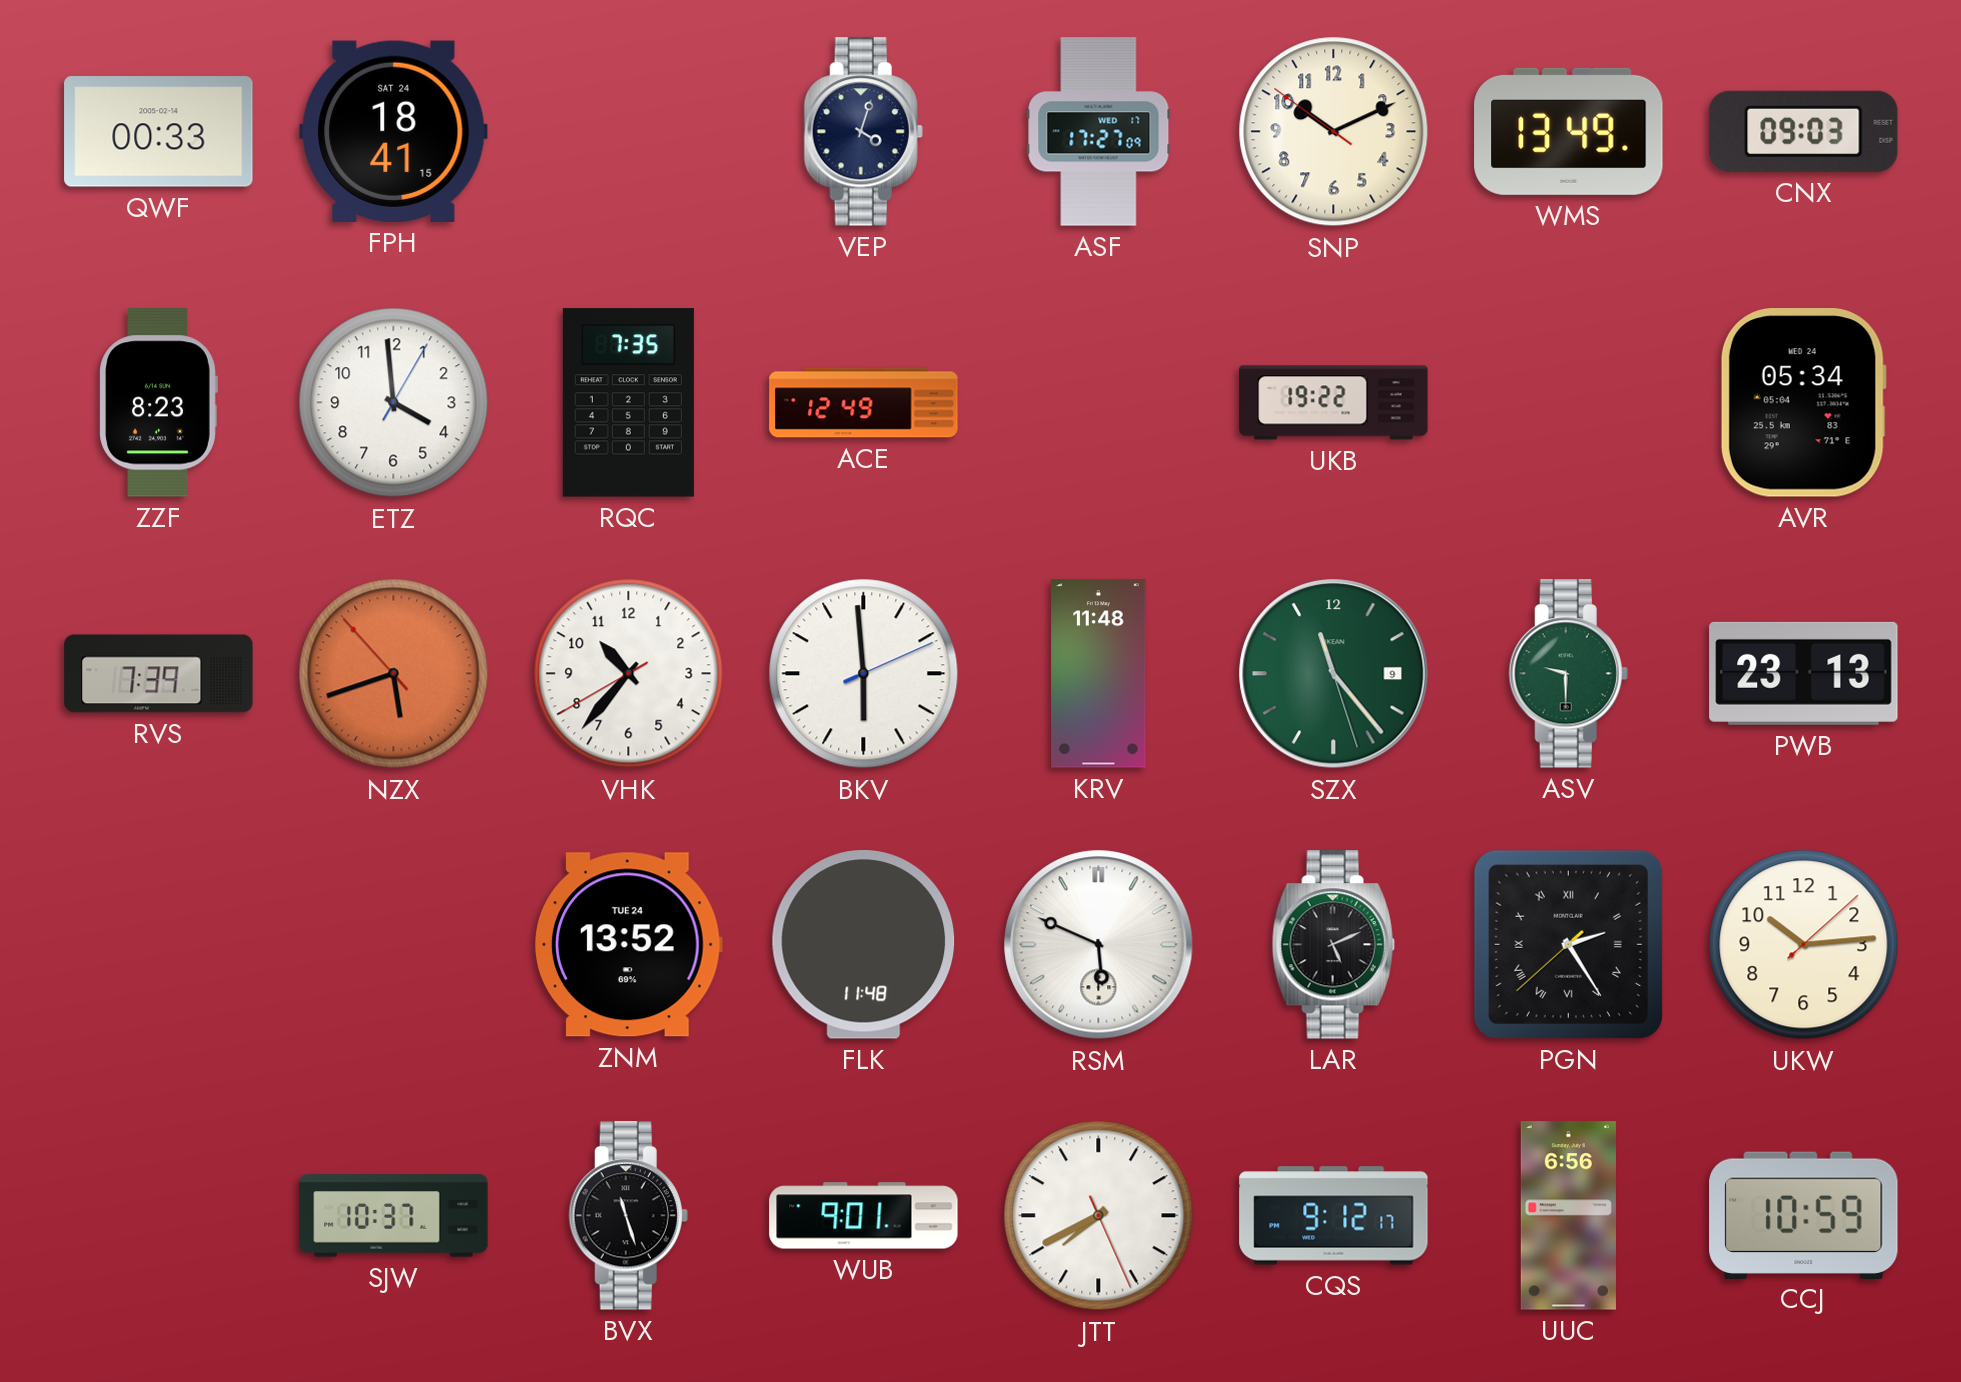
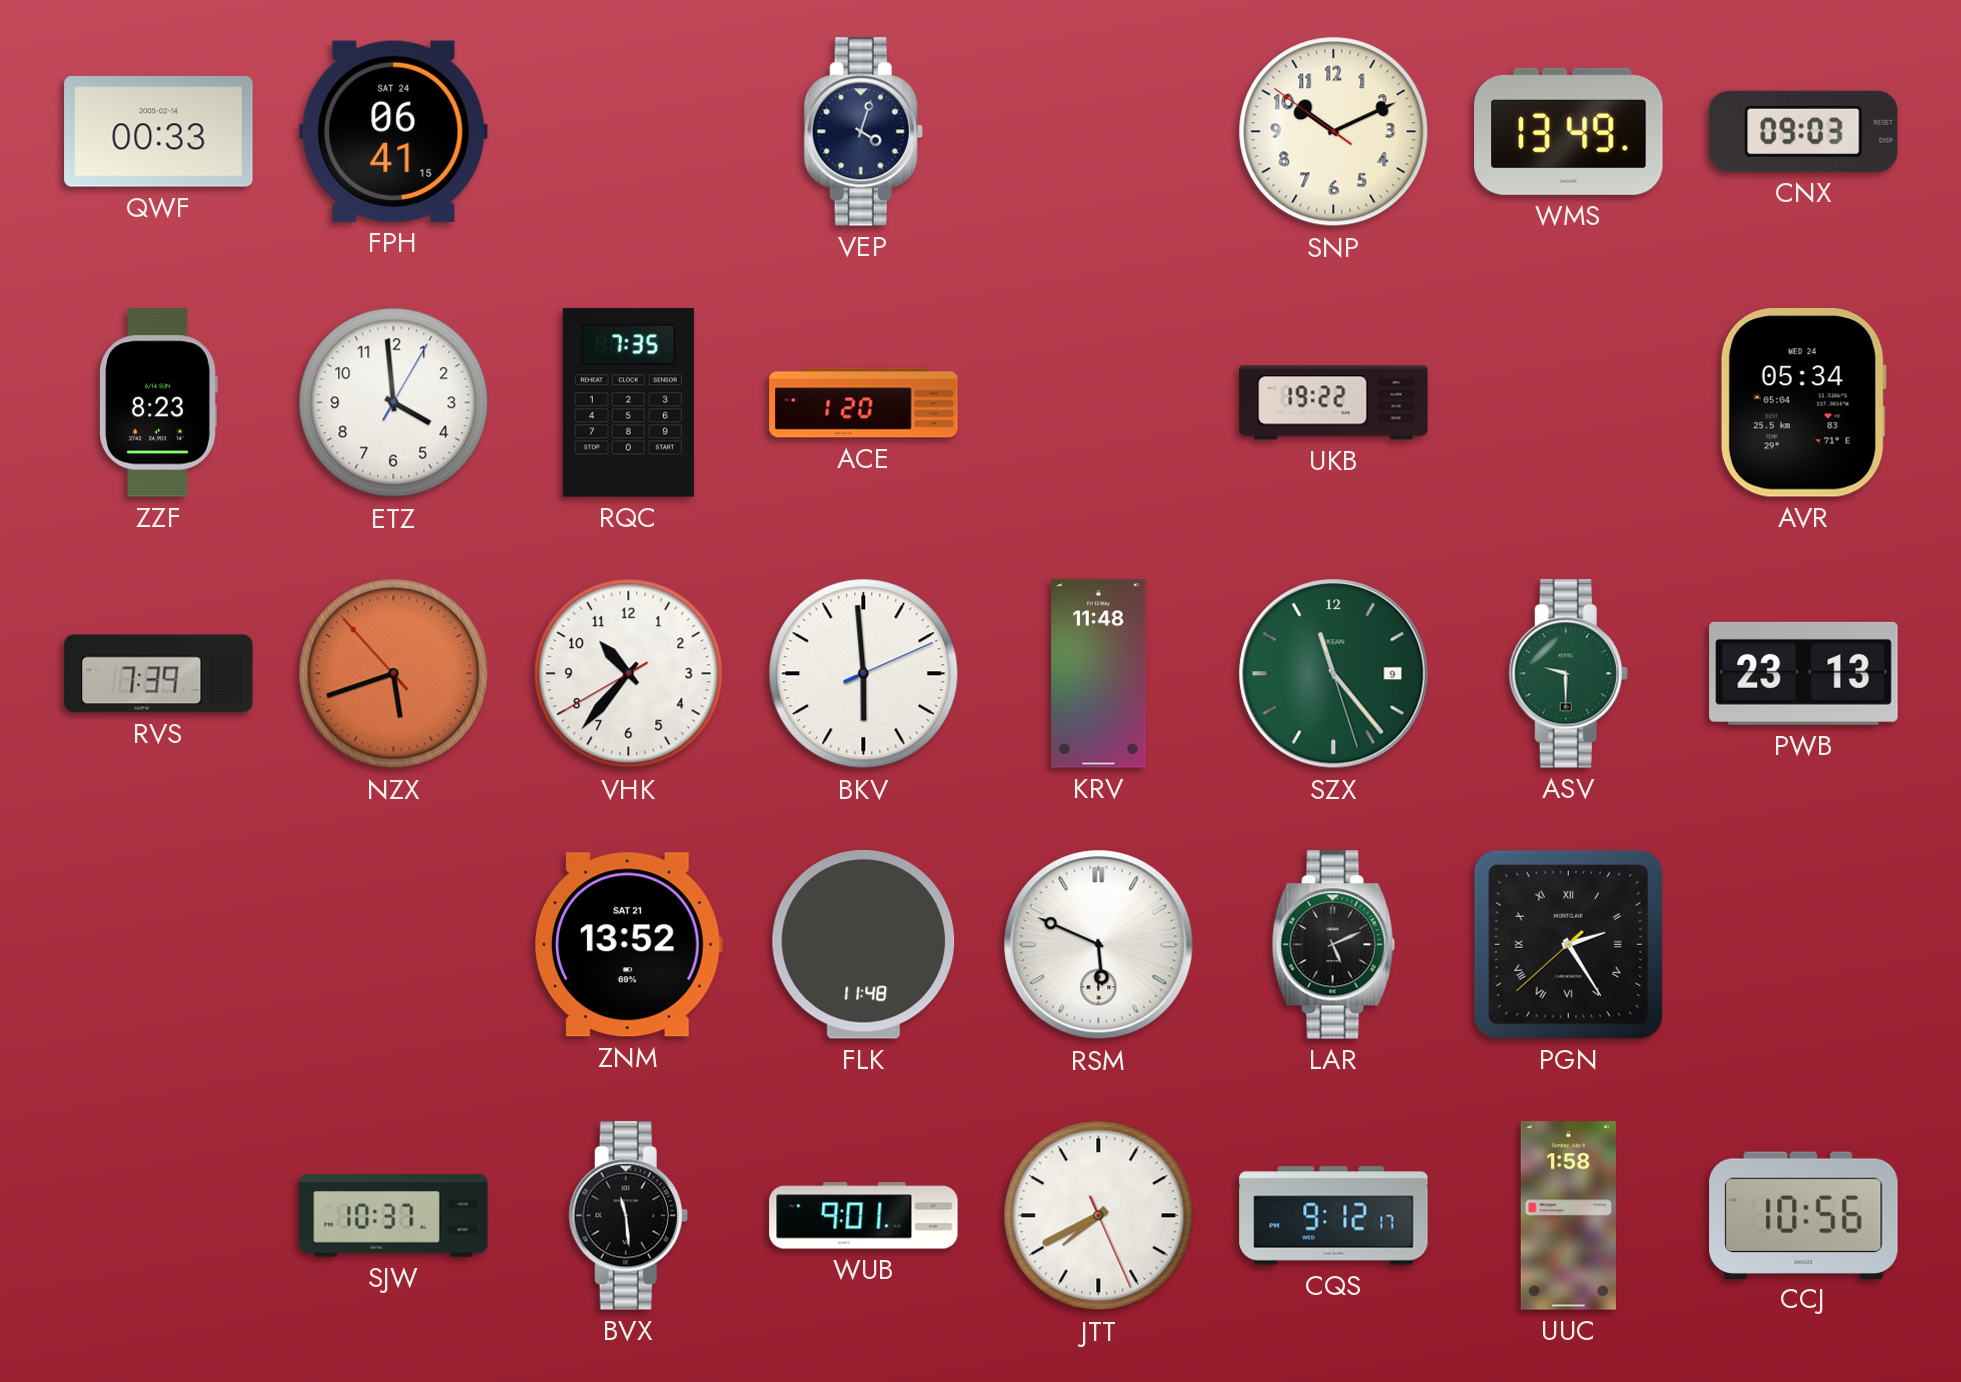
FPH: 18:41 -> 06:41
ASF: 17:27 -> none
ACE: 12:49 -> 1:20
ZNM date: TUE 24 -> SAT 21
UKW: 10:14 -> none
BVX: 11:27 -> 11:29
UUC: 6:56 -> 1:58
CCJ: 10:59 -> 10:56
